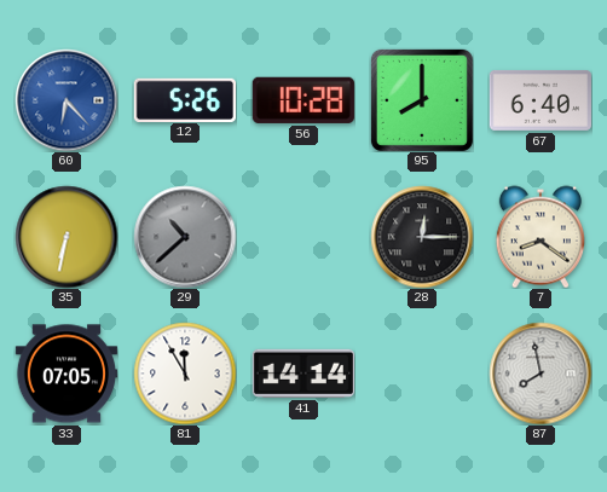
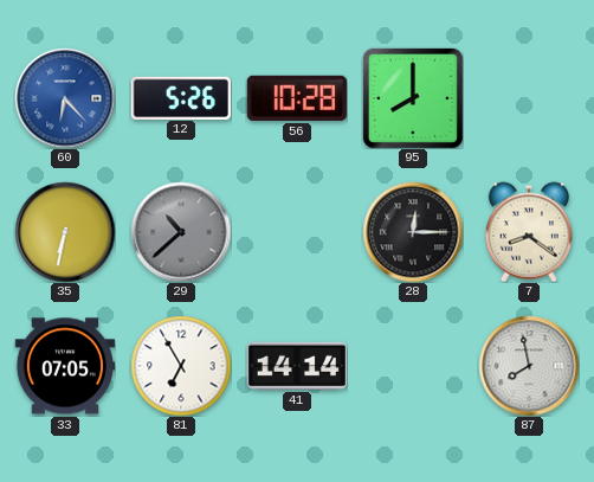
67: 6:40 -> none
81: 11:55 -> 6:55
